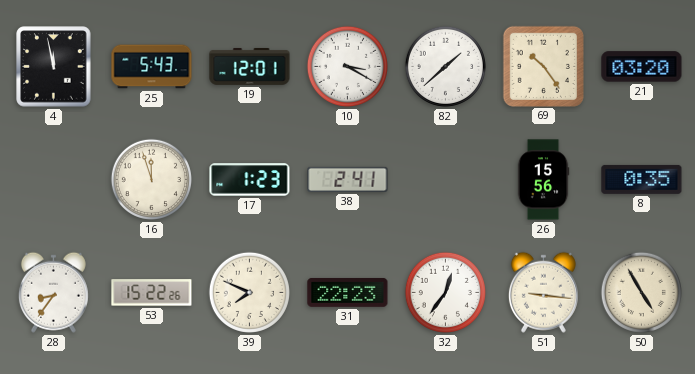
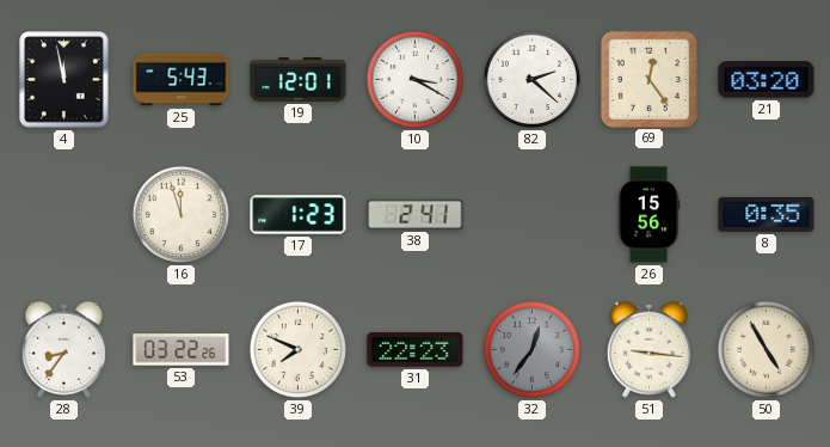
82: 1:38 -> 2:22
69: 10:24 -> 12:24
53: 15:22 -> 03:22
32 dial: white -> grey
